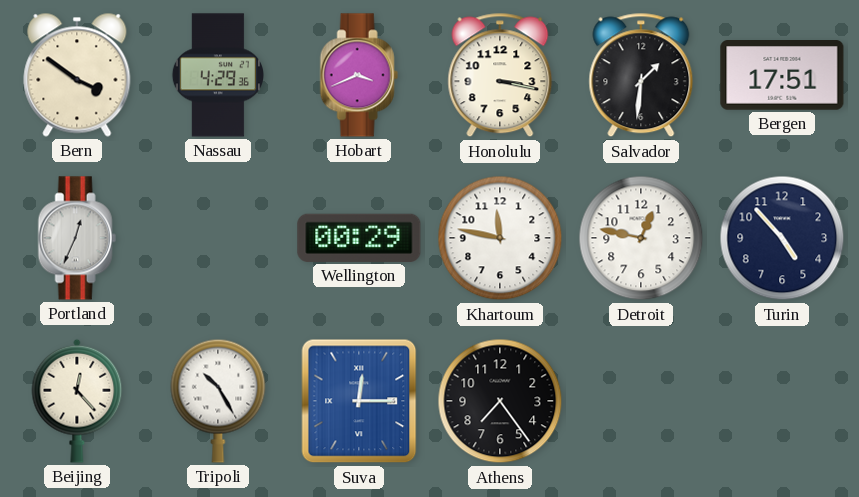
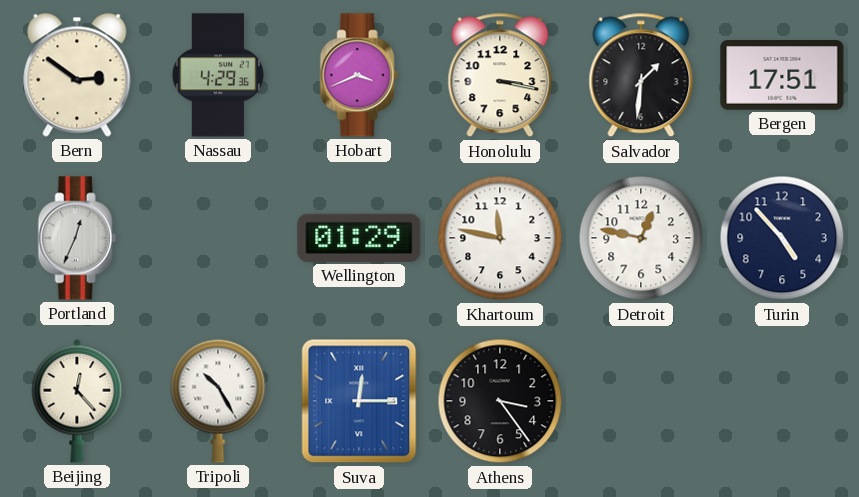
Bern: 3:51 -> 2:51
Wellington: 00:29 -> 01:29
Athens: 7:24 -> 3:24
